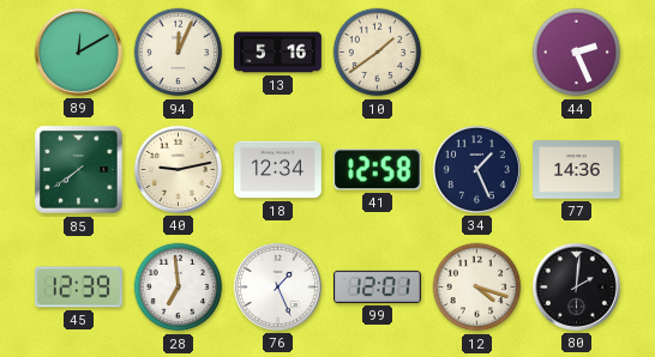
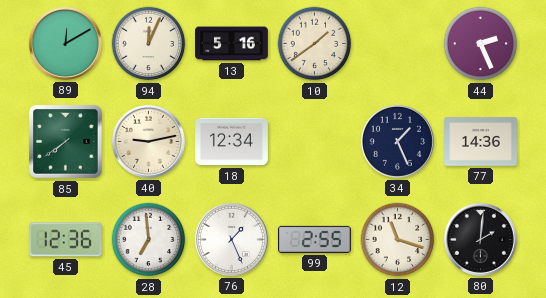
41: 12:58 -> none
45: 12:39 -> 12:36
99: 12:01 -> 2:55
12: 4:18 -> 11:18
